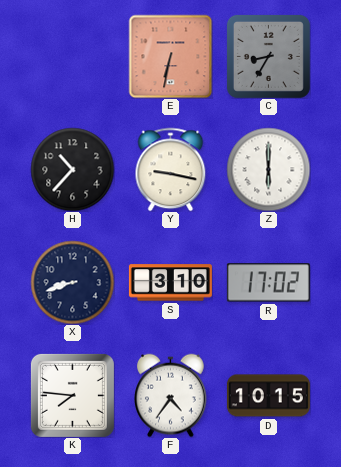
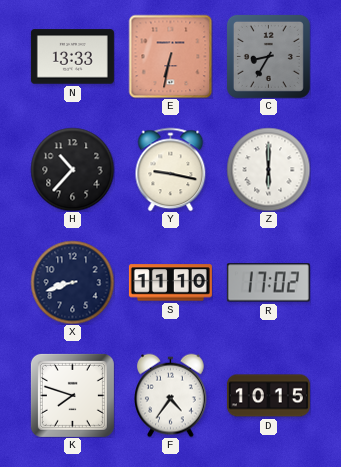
N: none -> 13:33
S: 3:10 -> 11:10
K: 7:46 -> 7:48
